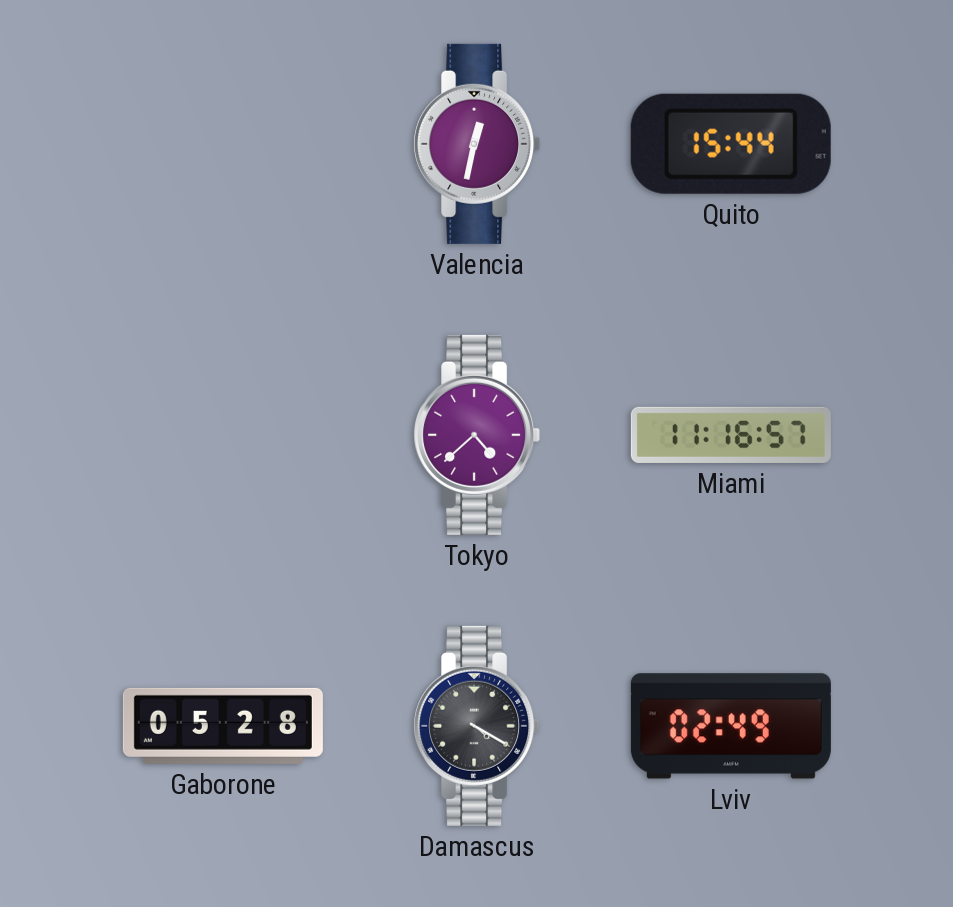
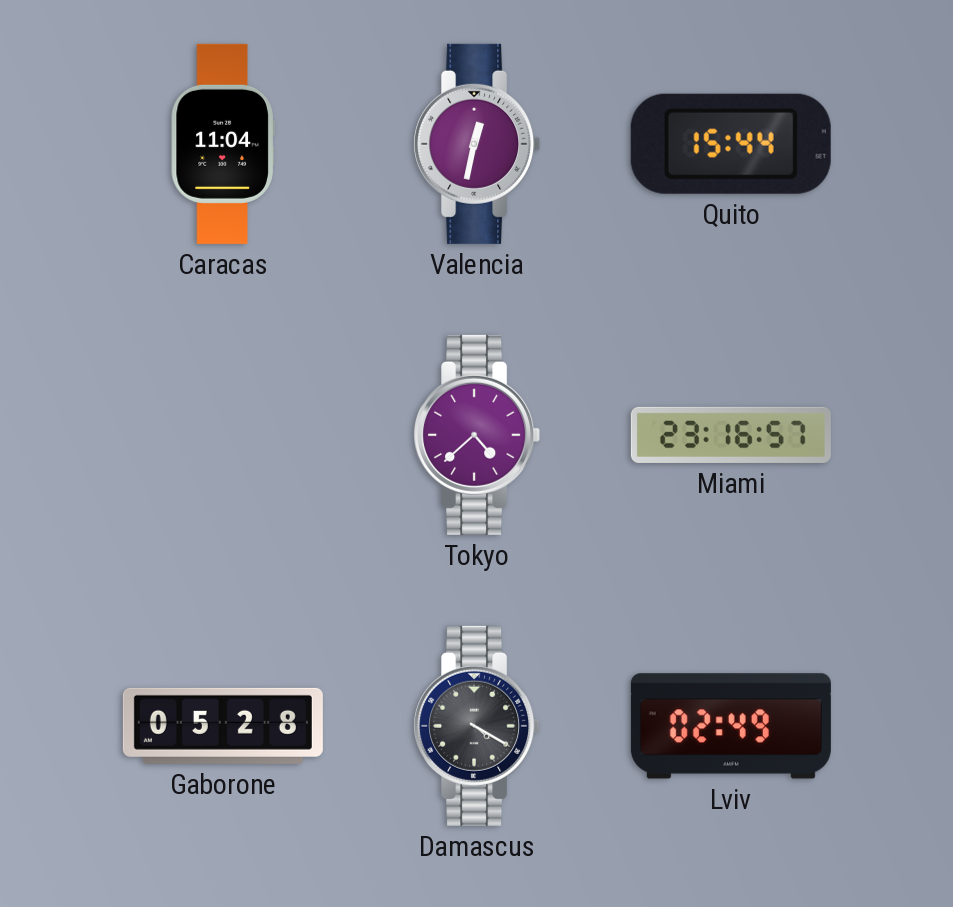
Caracas: none -> 11:04
Miami: 11:16 -> 23:16
